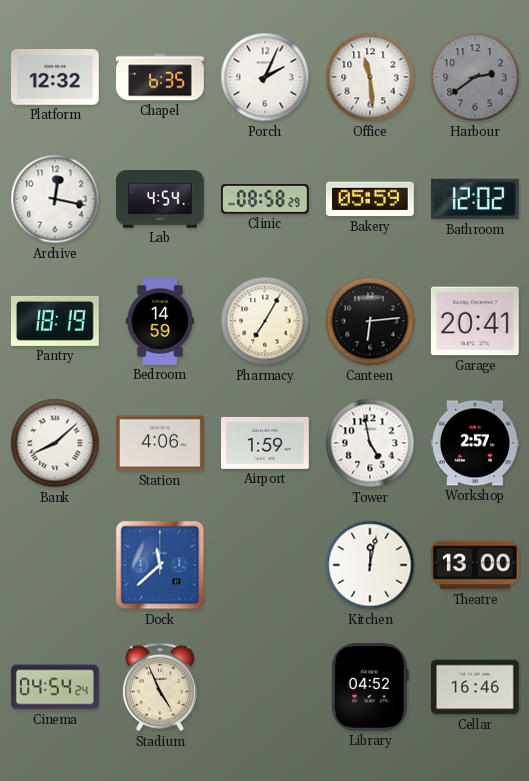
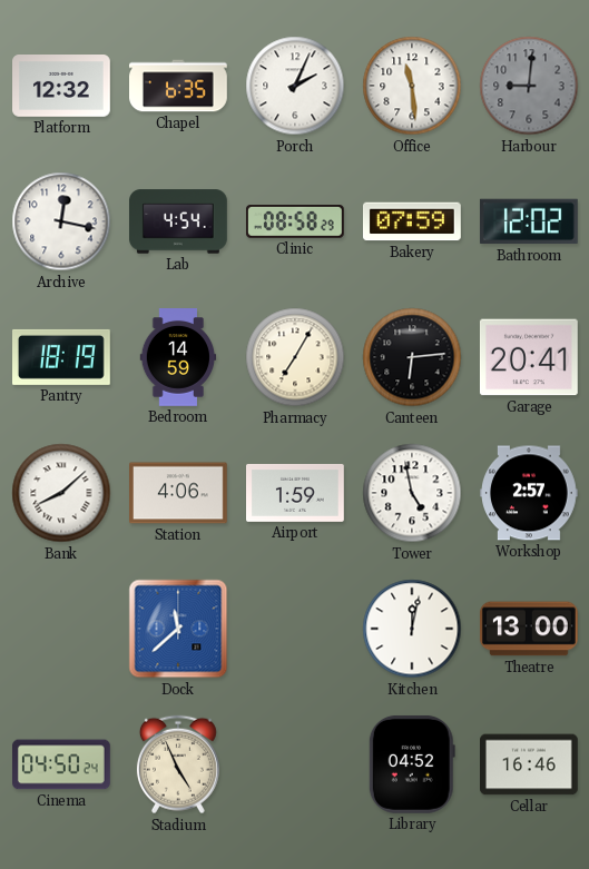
Harbour: 2:39 -> 9:01
Bakery: 05:59 -> 07:59
Cinema: 04:54 -> 04:50
